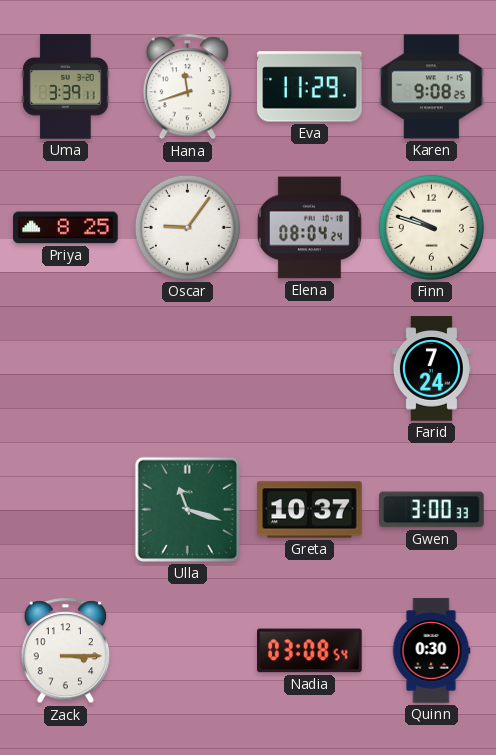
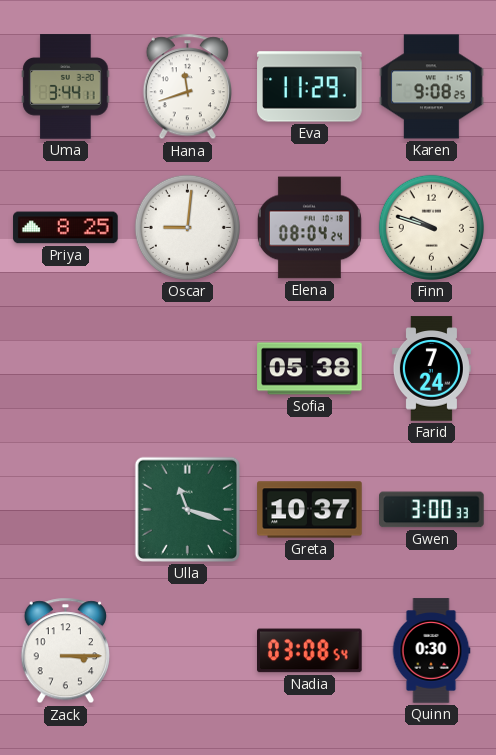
Uma: 3:39 -> 3:44
Oscar: 9:06 -> 9:01
Sofia: none -> 05:38
